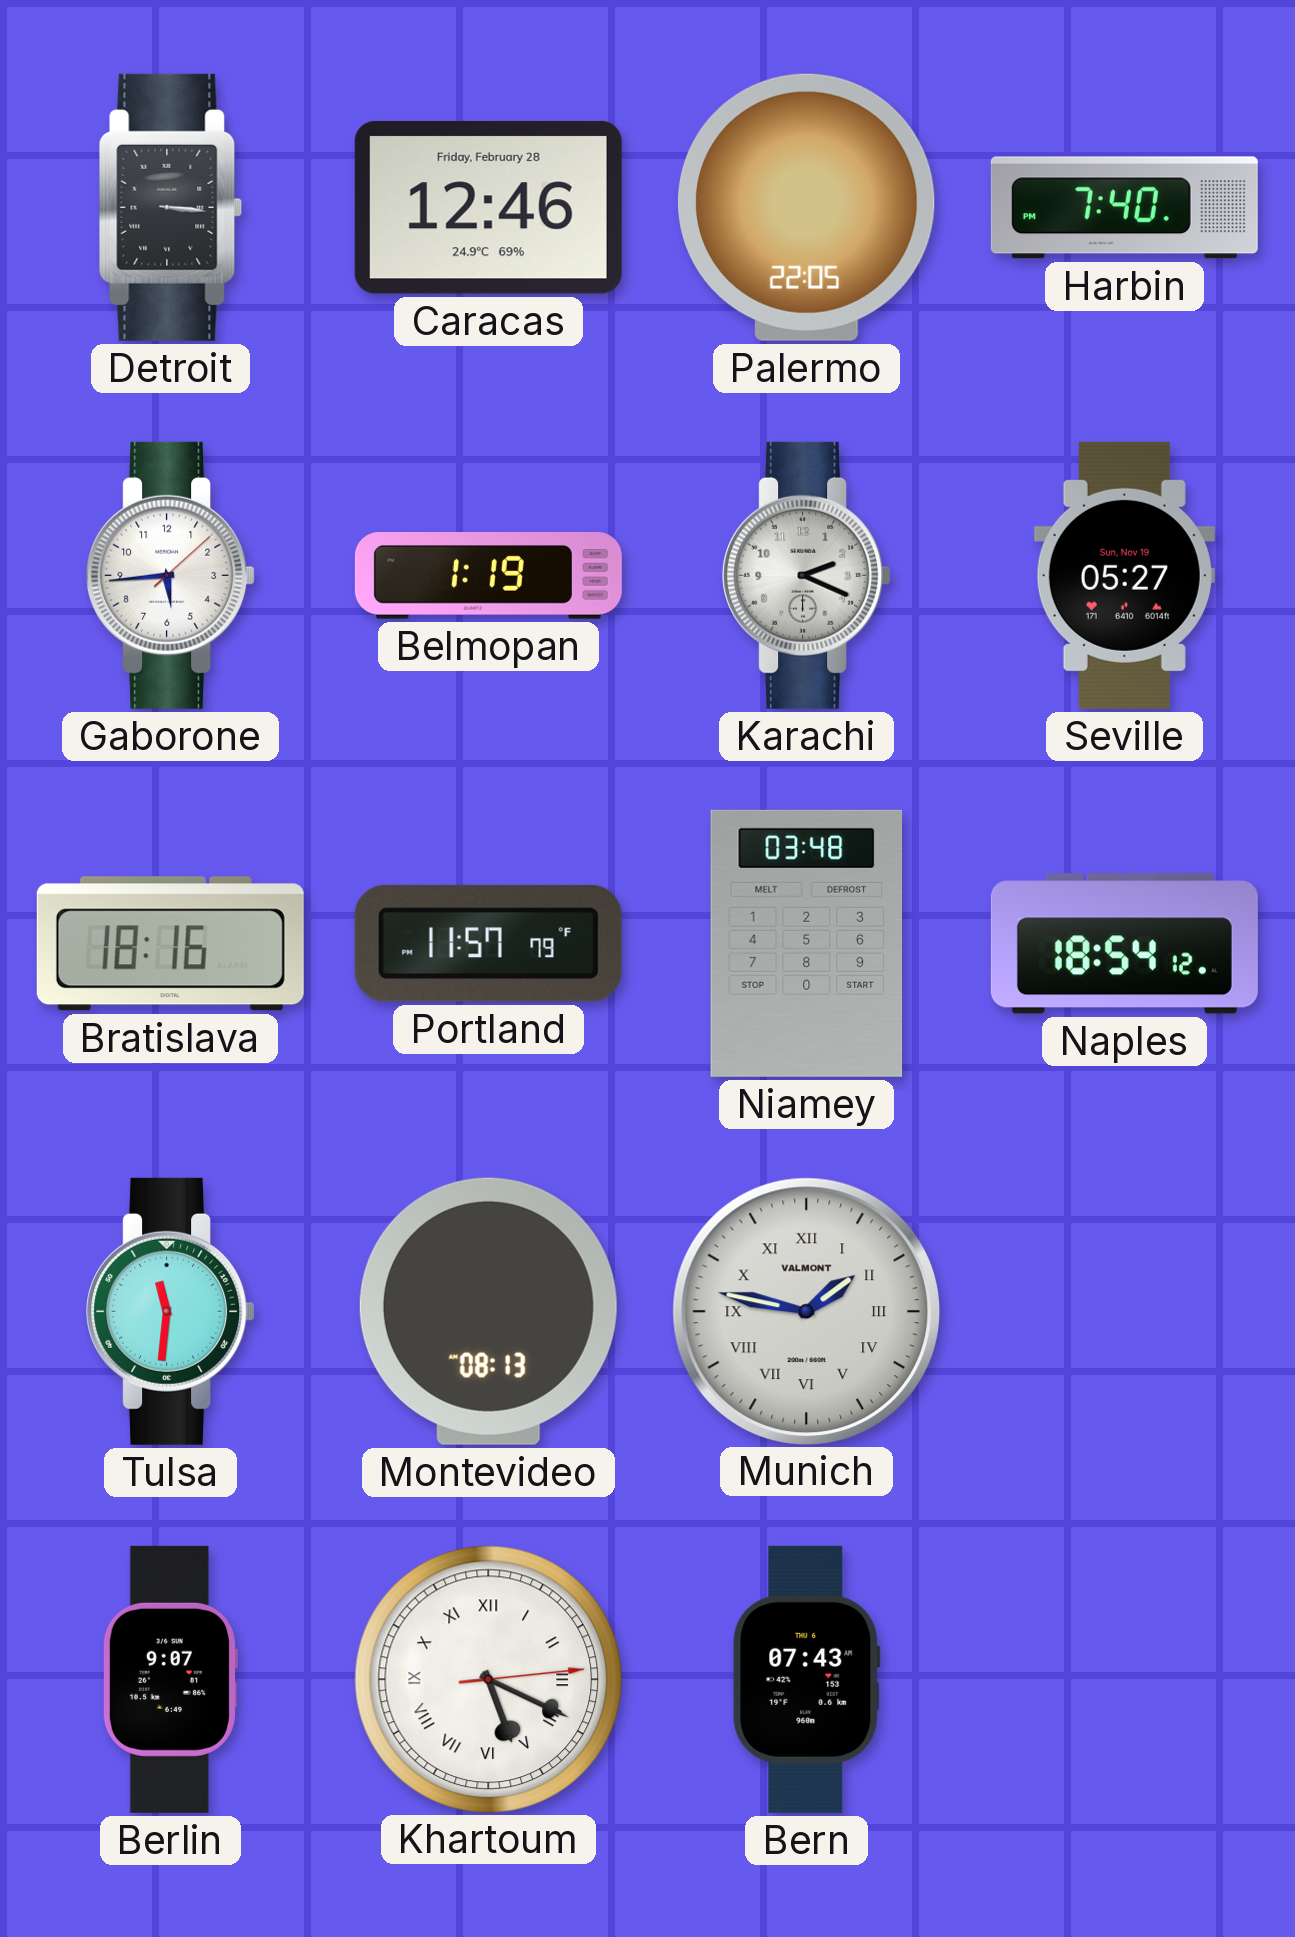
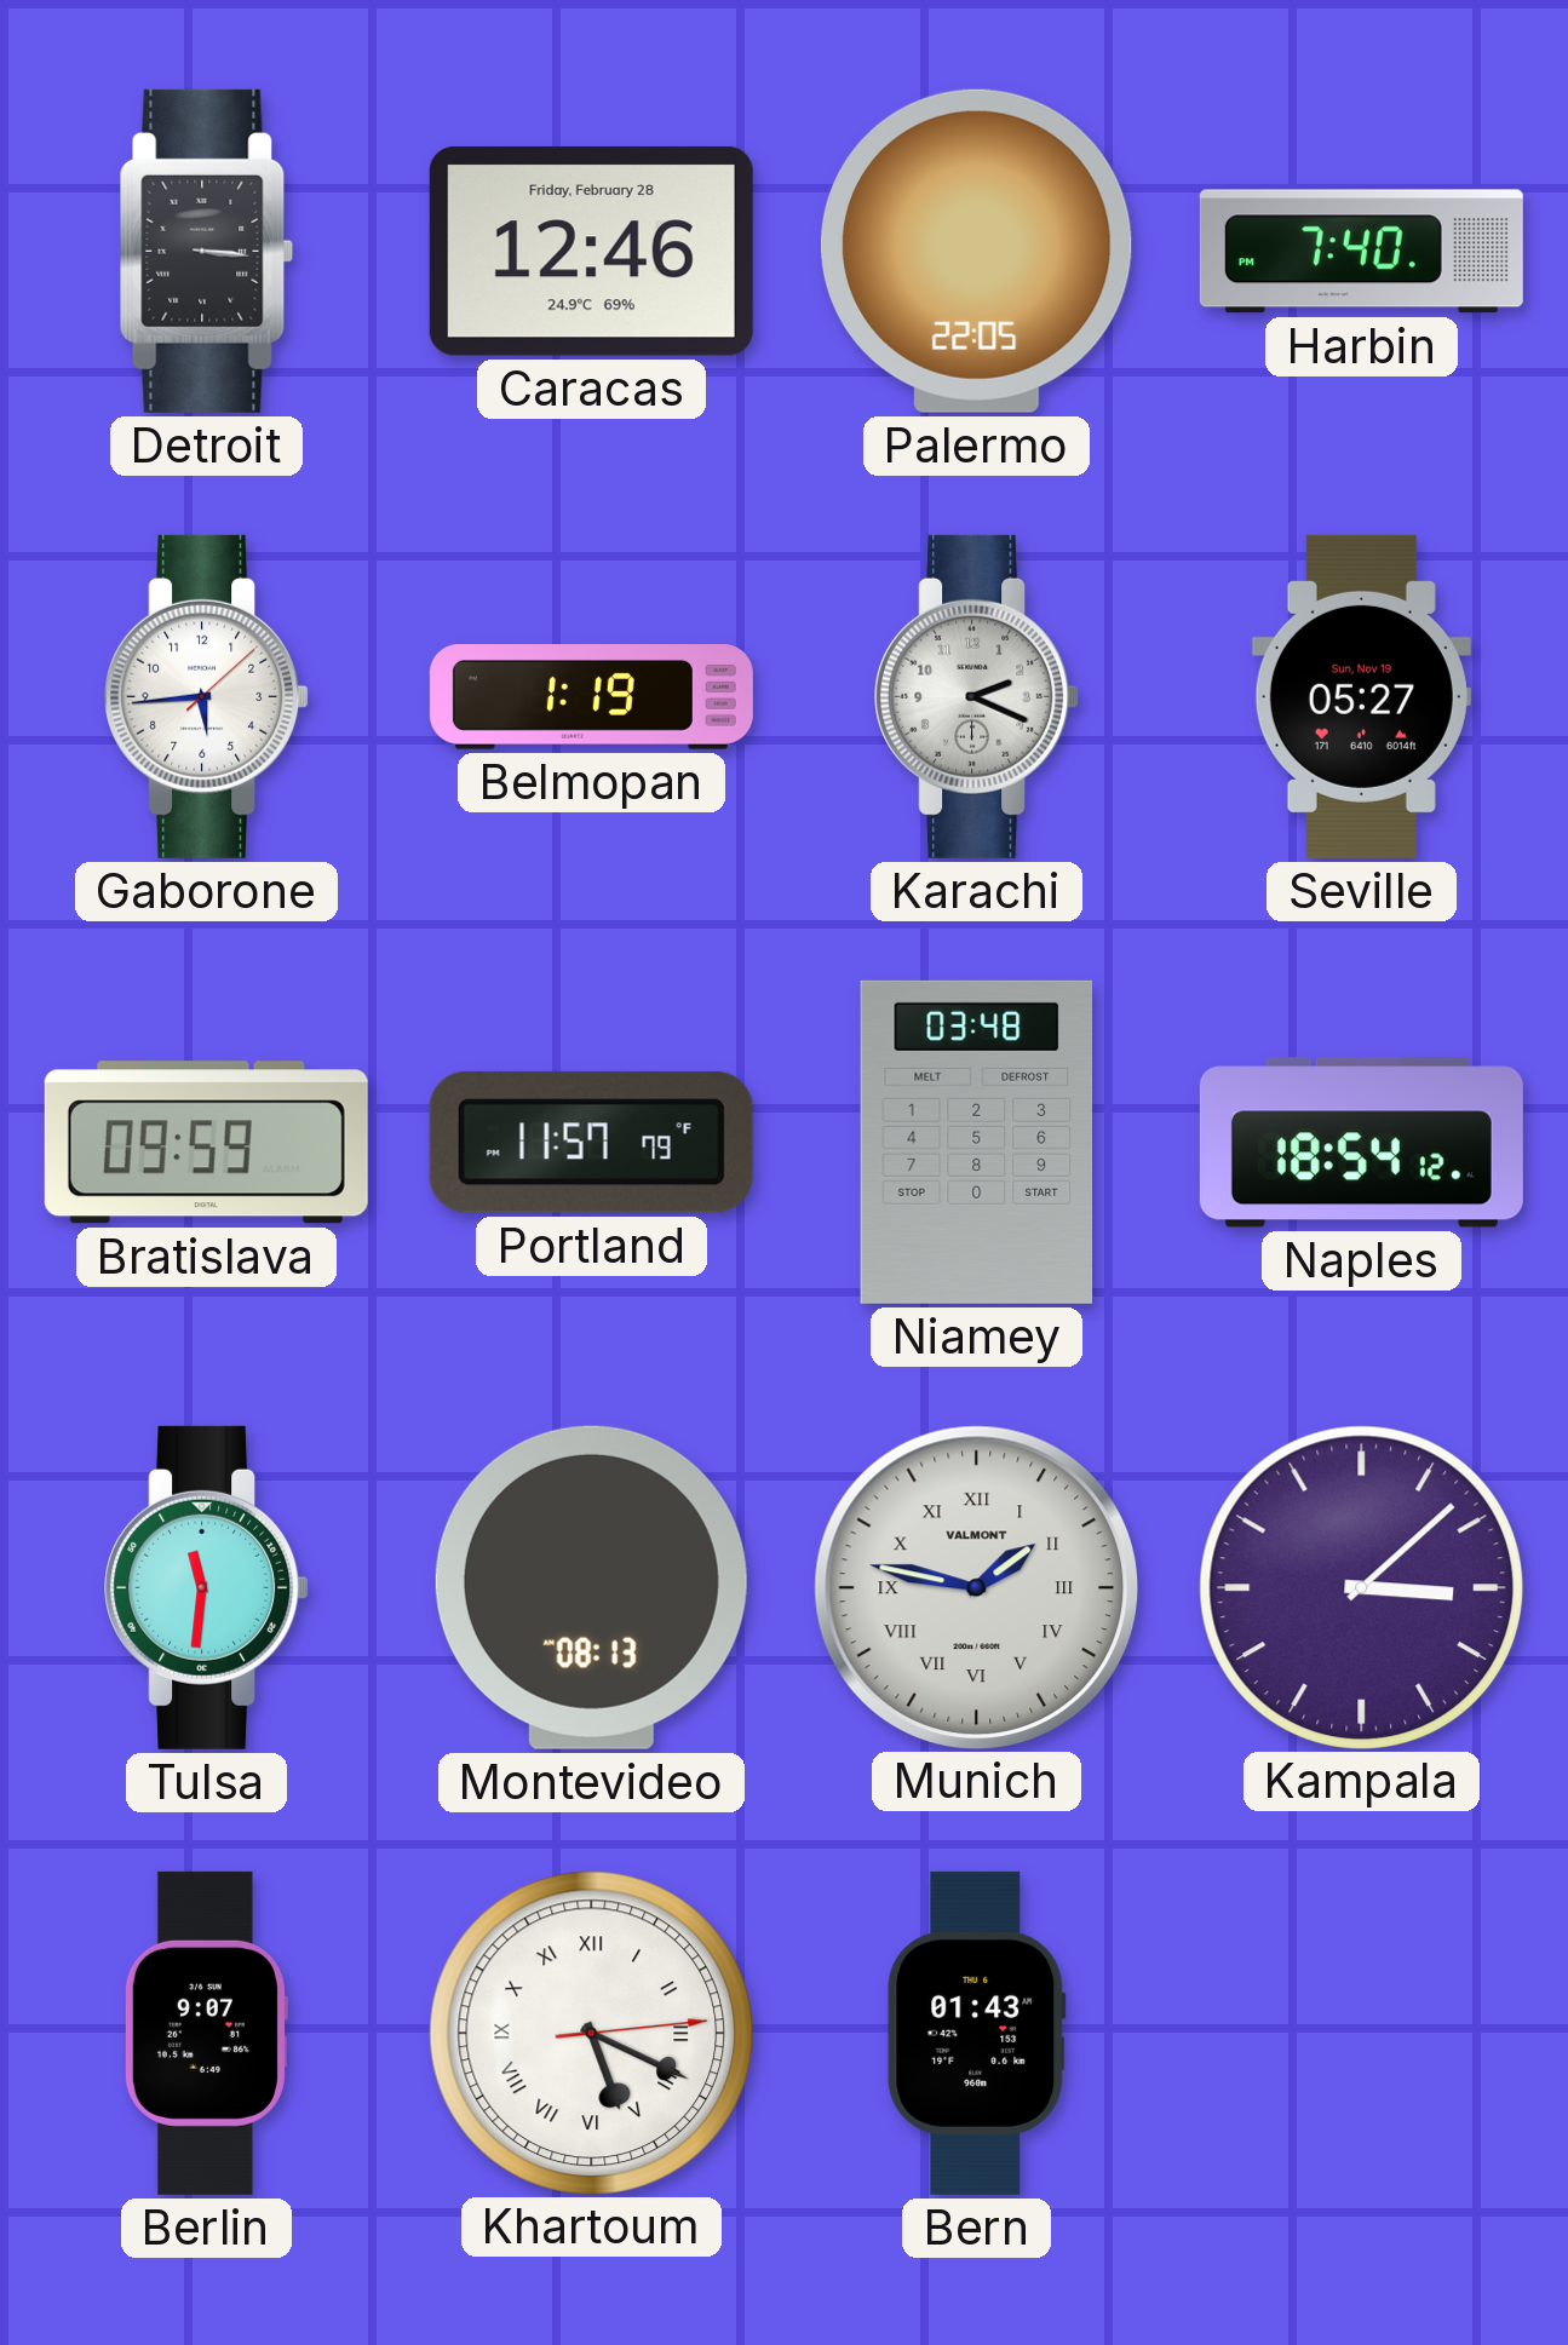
Bratislava: 18:16 -> 09:59
Kampala: none -> 3:08
Bern: 07:43 -> 01:43
